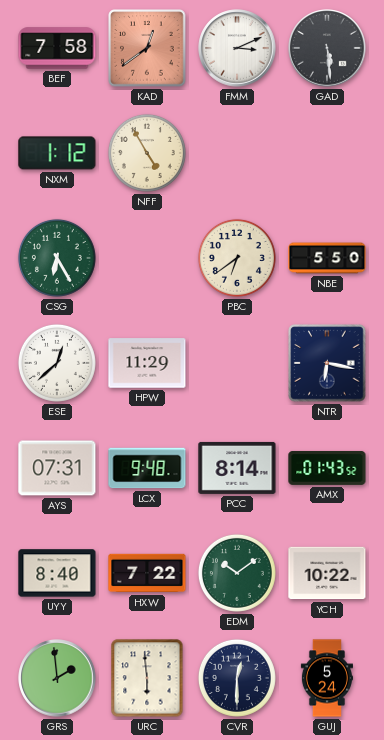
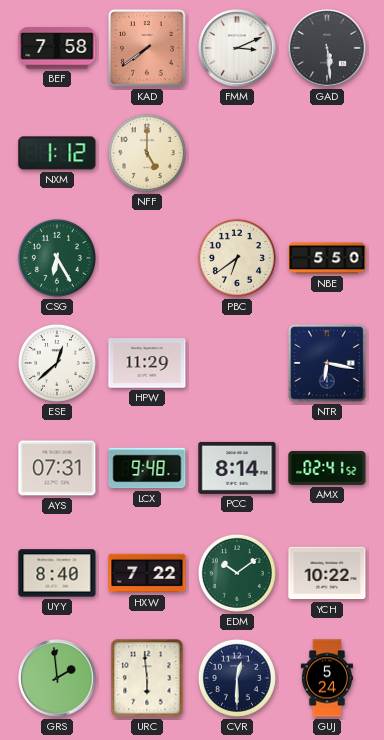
KAD: 12:39 -> 7:39
NFF: 4:55 -> 5:00
AMX: 01:43 -> 02:41
